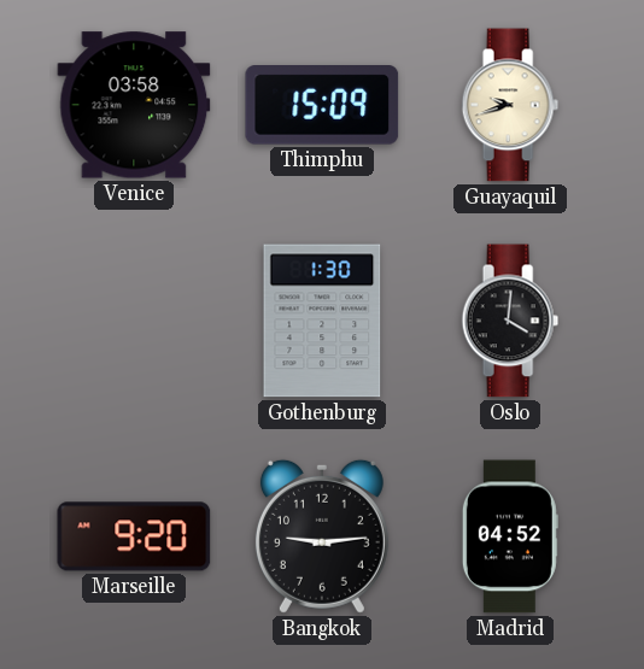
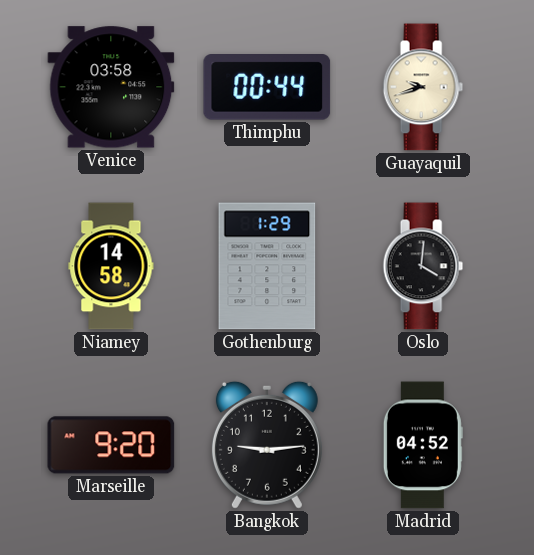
Thimphu: 15:09 -> 00:44
Niamey: none -> 14:58
Gothenburg: 1:30 -> 1:29
